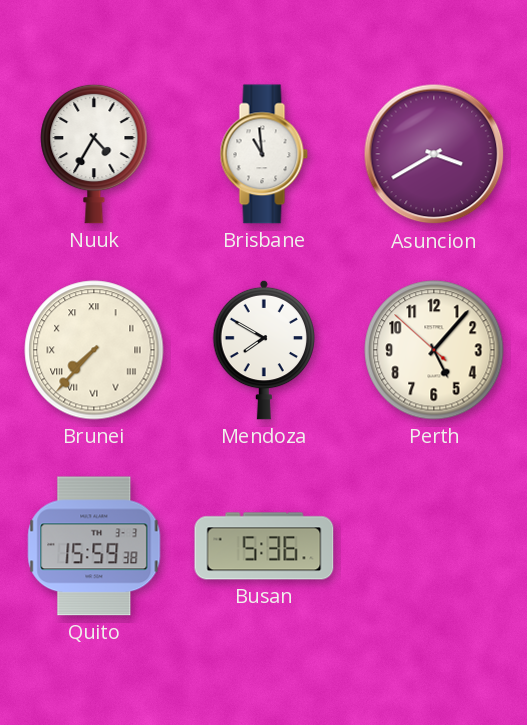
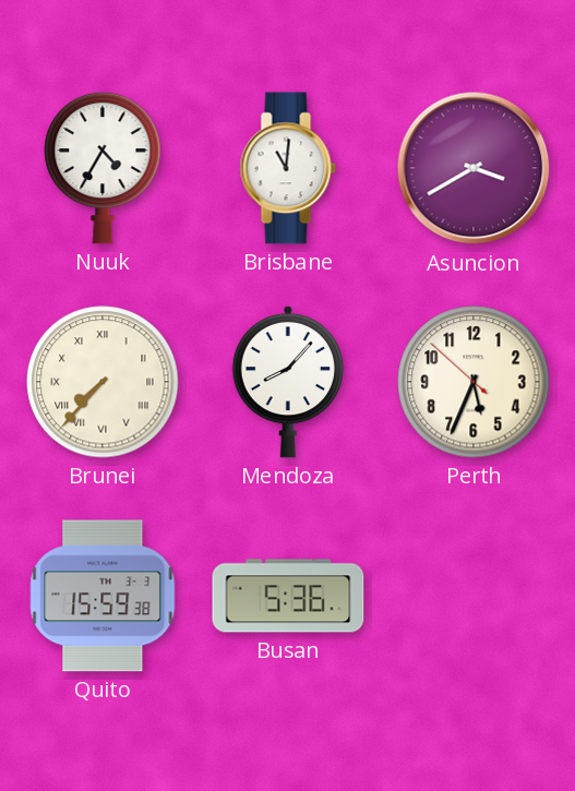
Brisbane: 10:59 -> 11:01
Mendoza: 7:50 -> 8:07
Perth: 5:06 -> 5:33
